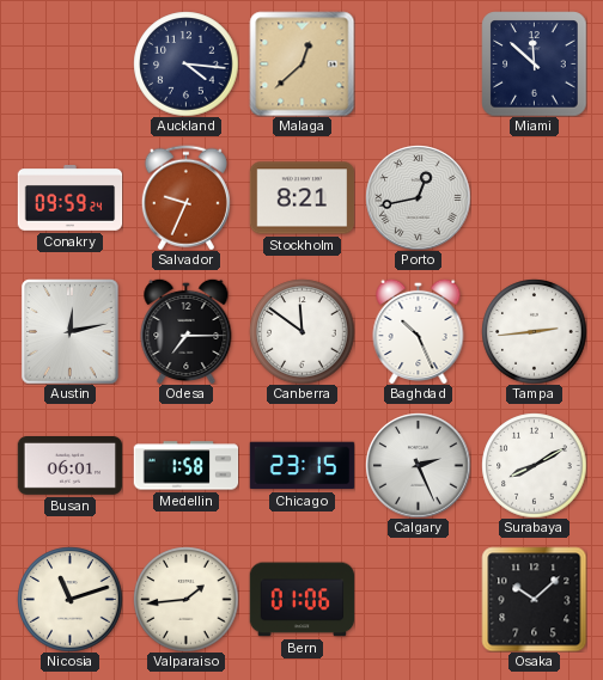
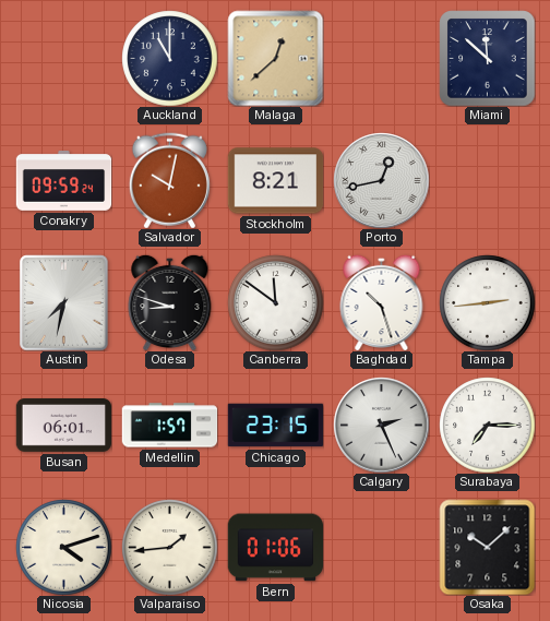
Auckland: 4:16 -> 11:00
Salvador: 9:34 -> 10:02
Austin: 12:13 -> 7:32
Odesa: 7:15 -> 8:48
Baghdad: 10:26 -> 10:27
Medellin: 1:58 -> 1:57
Surabaya: 8:10 -> 7:15
Nicosia: 11:12 -> 4:12
